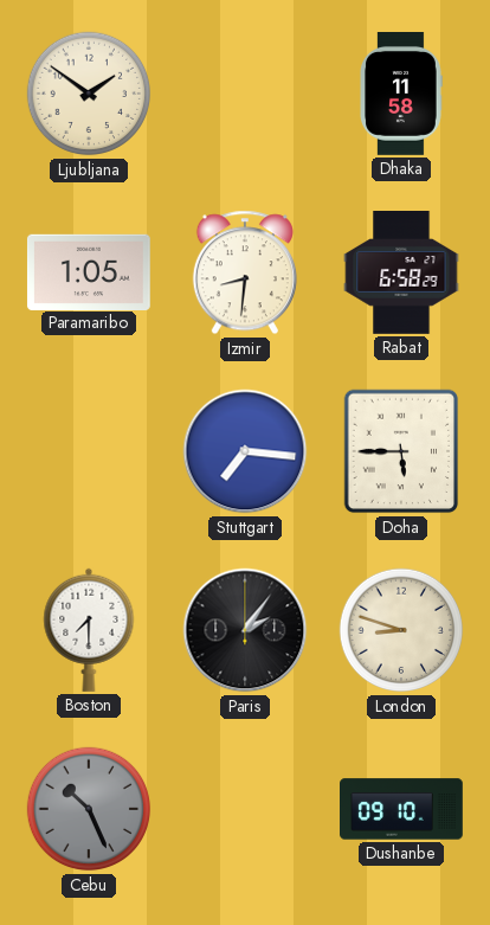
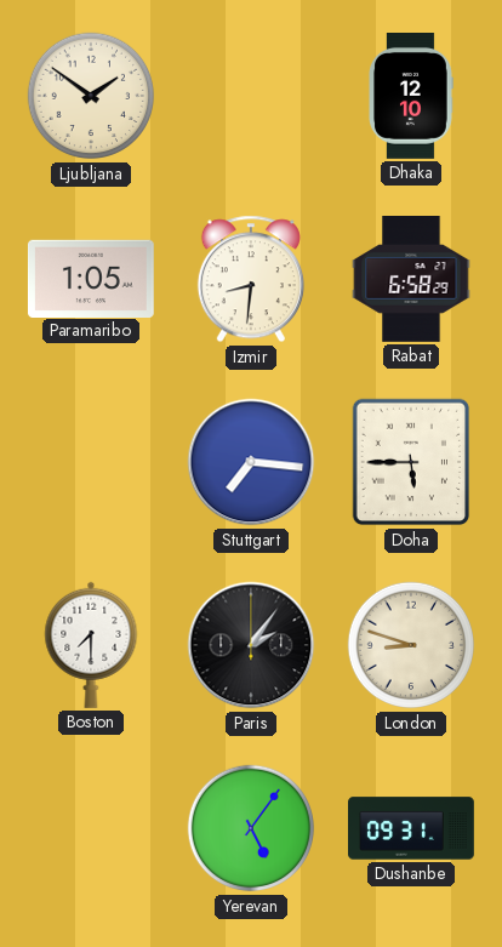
Dhaka: 11:58 -> 12:10
Cebu: 10:26 -> none
Yerevan: none -> 5:06
Dushanbe: 09:10 -> 09:31
